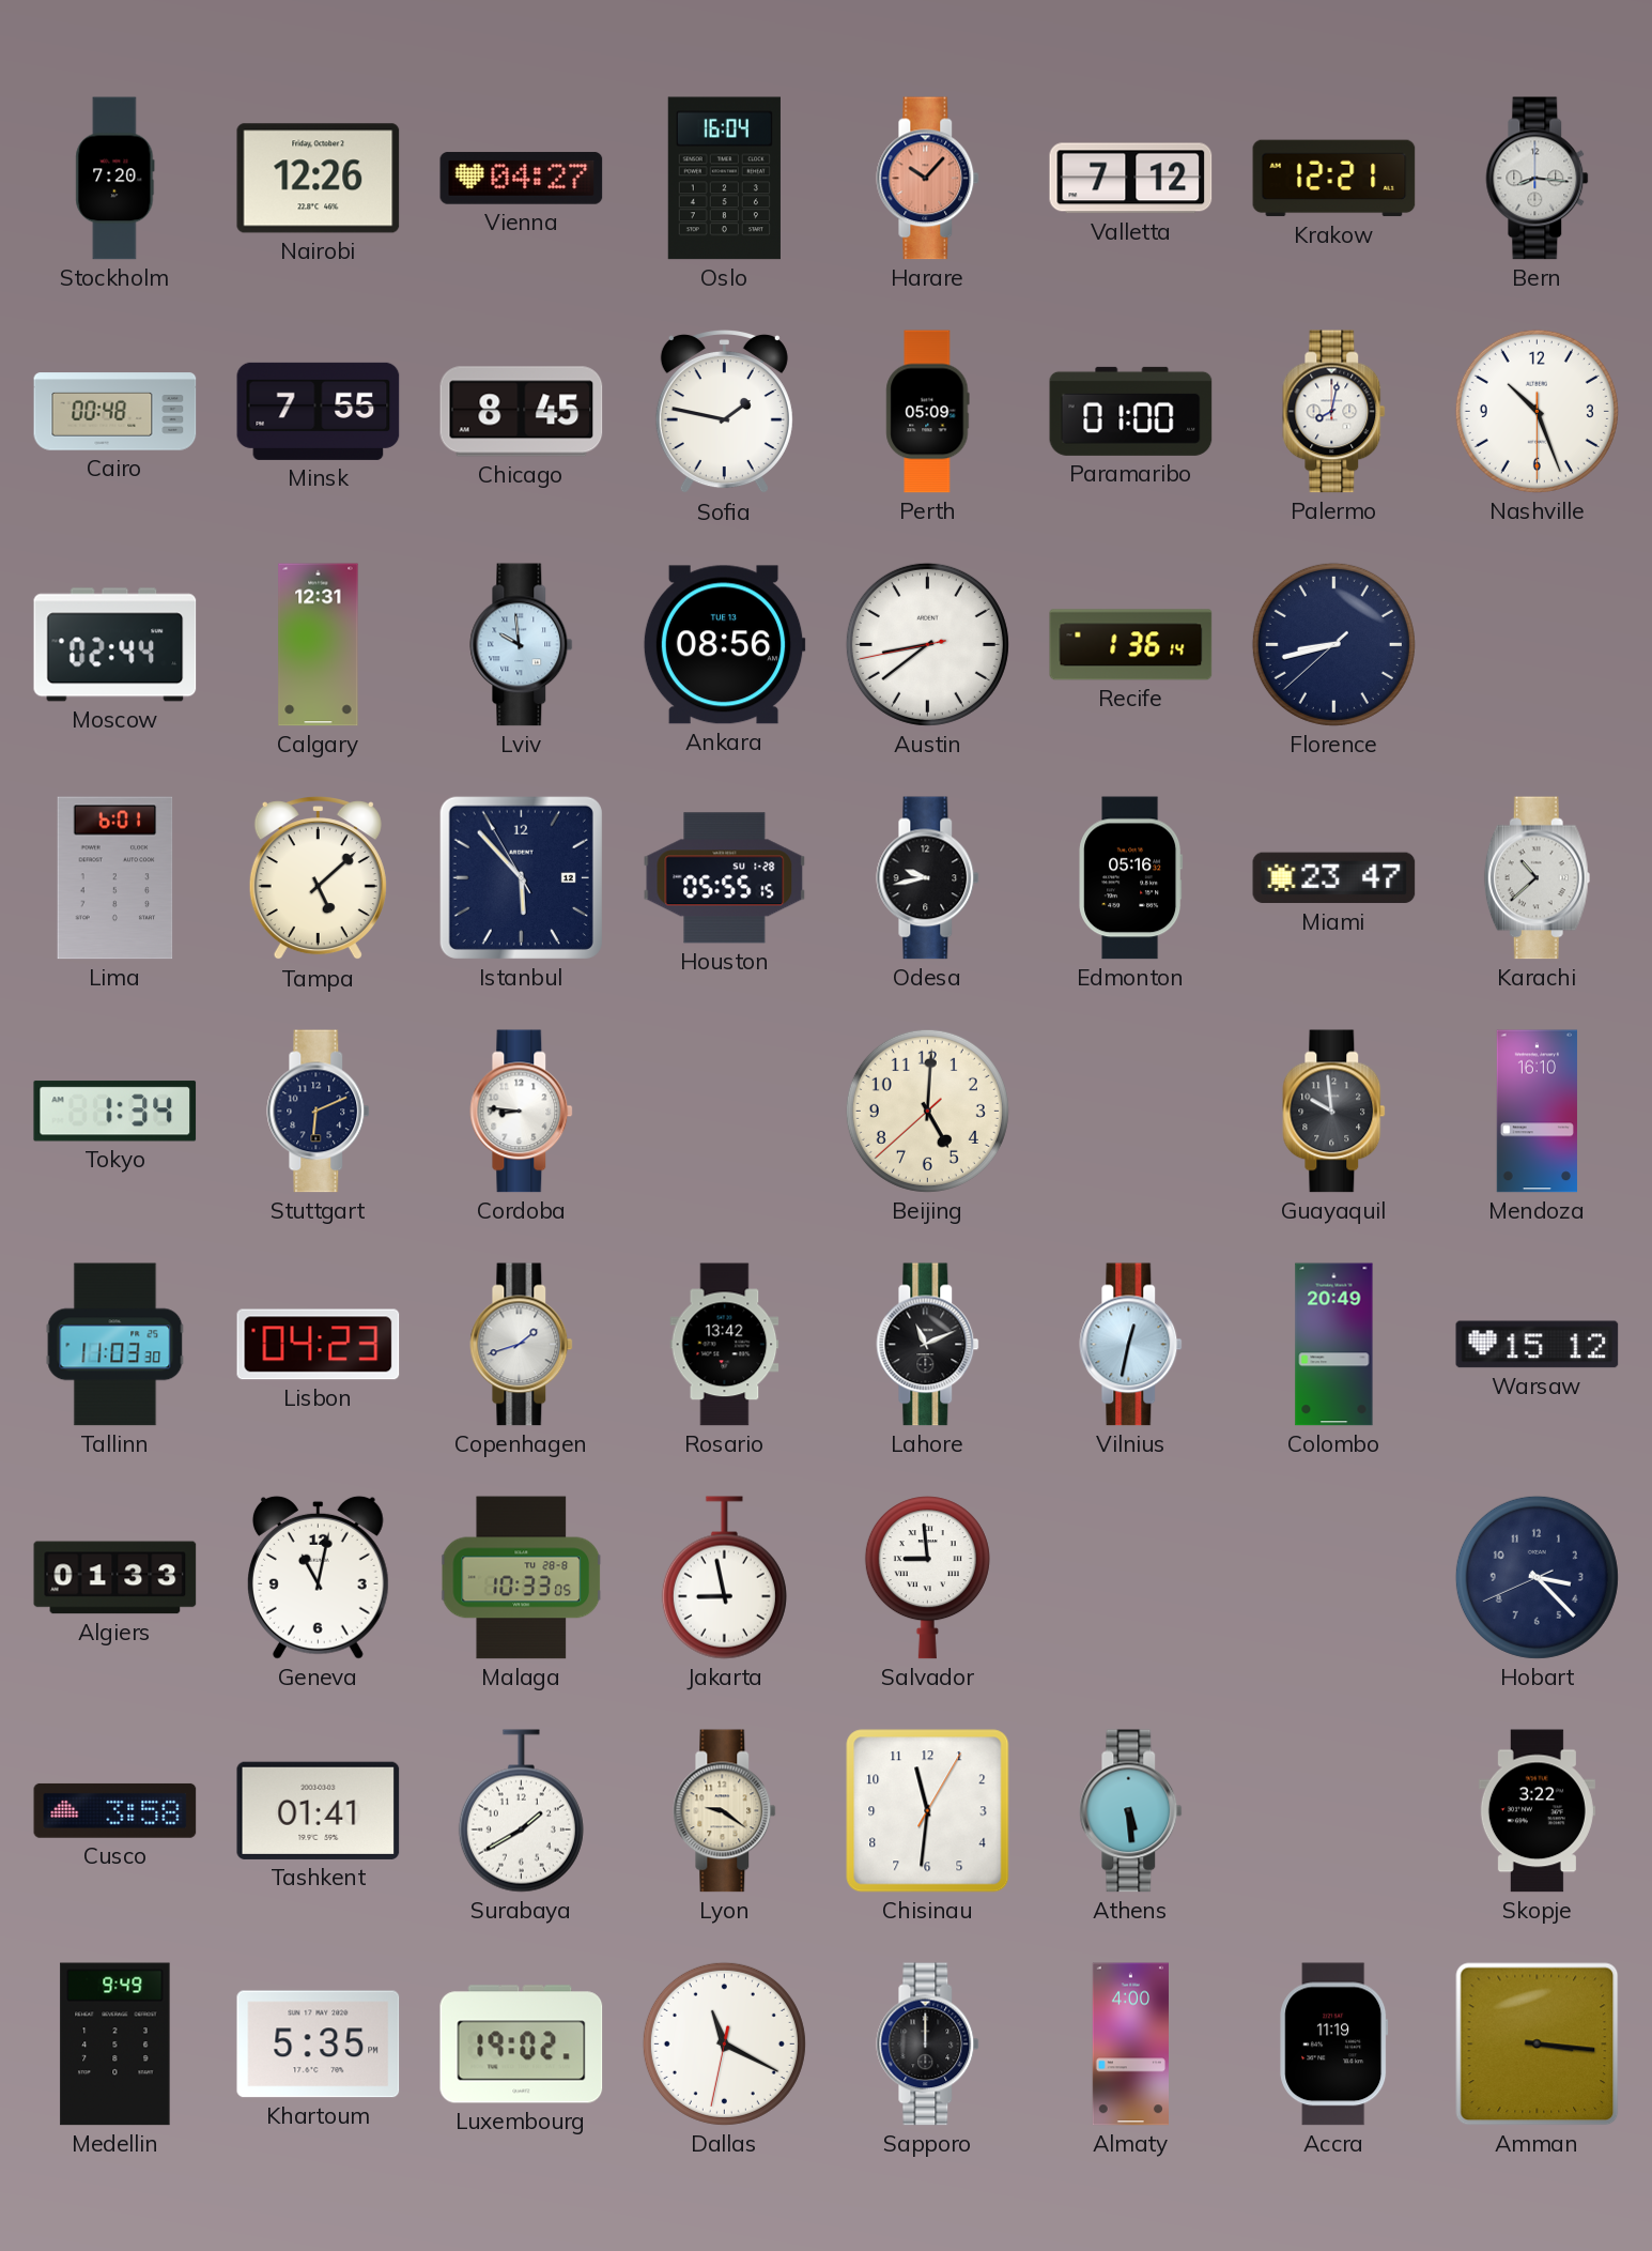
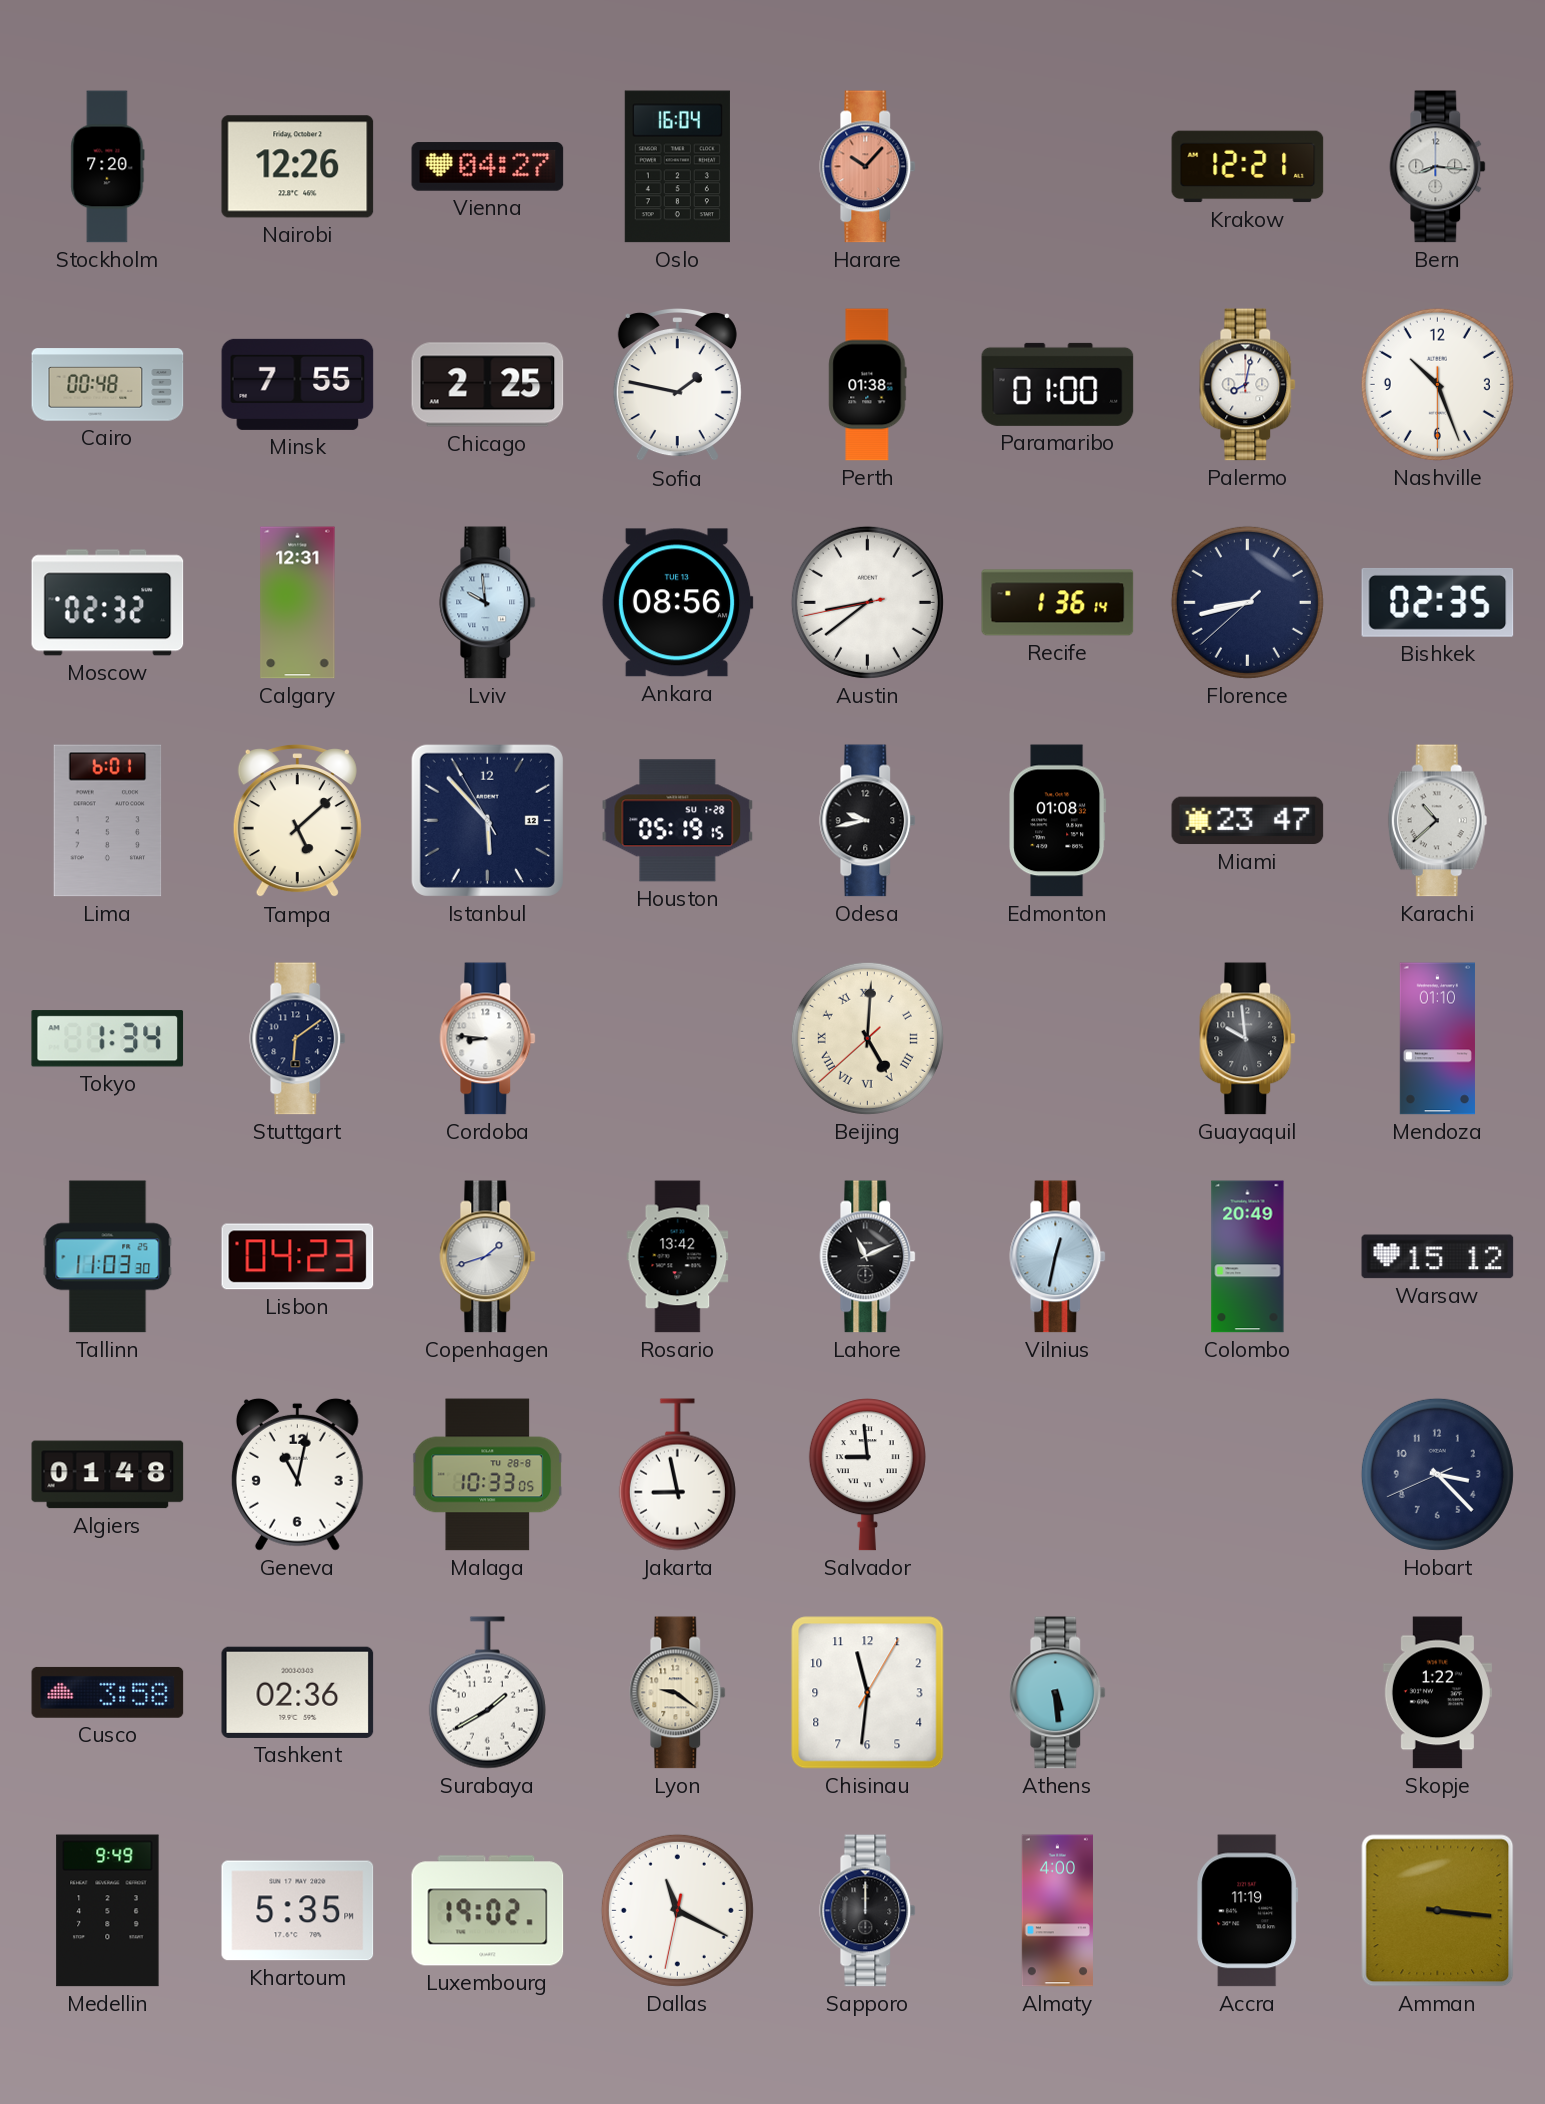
Valletta: 7:12 -> none
Chicago: 8:45 -> 2:25
Perth: 05:09 -> 01:38
Moscow: 02:44 -> 02:32
Bishkek: none -> 02:35
Houston: 05:55 -> 05:19
Edmonton: 05:16 -> 01:08
Stuttgart: 6:11 -> 6:09
Beijing numerals: Arabic -> Roman
Mendoza: 16:10 -> 01:10
Algiers: 01:33 -> 01:48
Tashkent: 01:41 -> 02:36
Skopje: 3:22 -> 1:22
